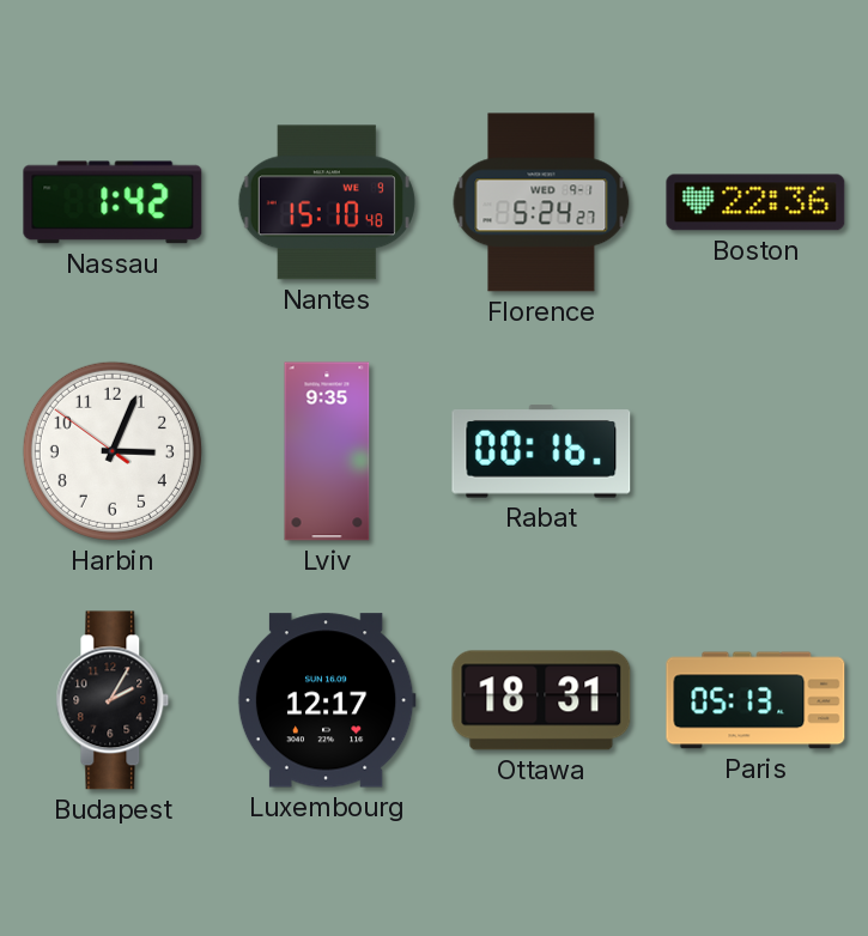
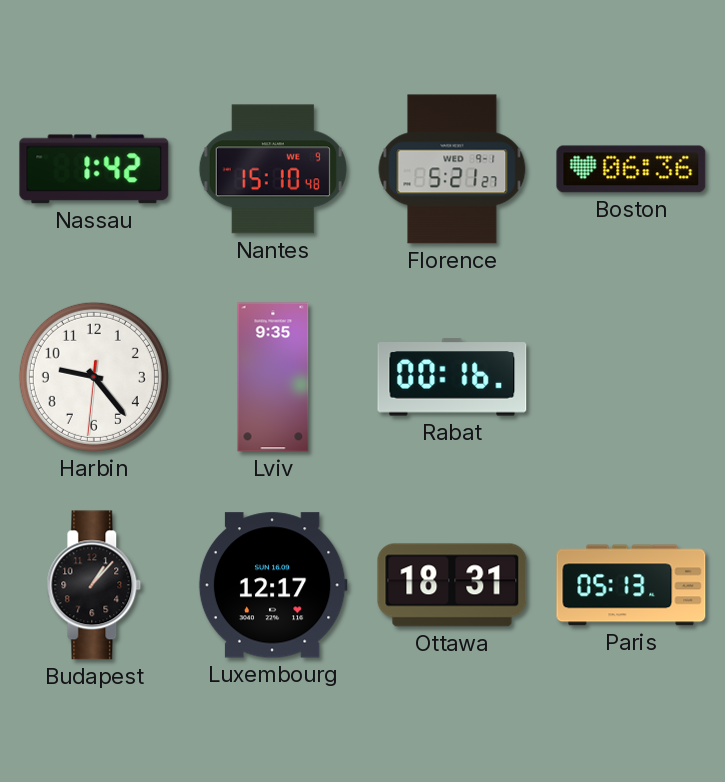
Florence: 5:24 -> 5:21
Boston: 22:36 -> 06:36
Harbin: 3:03 -> 9:23
Budapest: 2:05 -> 1:07
